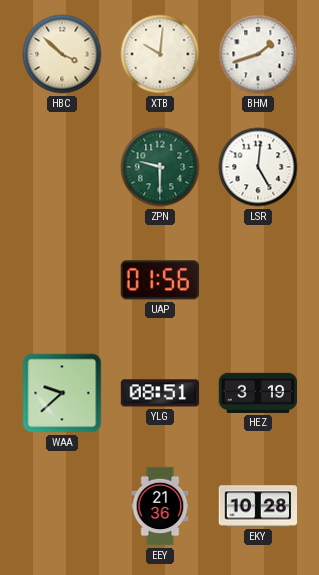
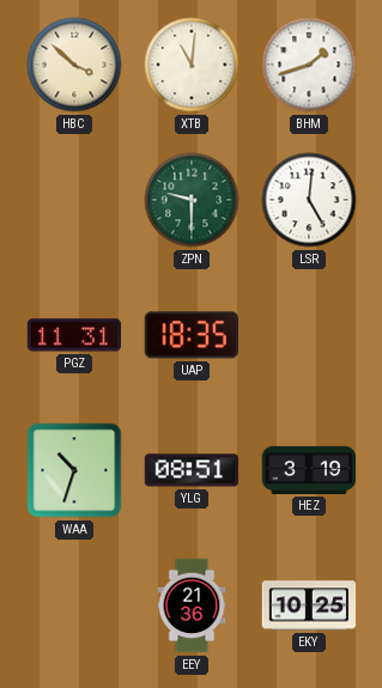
XTB: 10:01 -> 11:01
PGZ: none -> 11:31
UAP: 01:56 -> 18:35
WAA: 9:38 -> 10:33
EKY: 10:28 -> 10:25
